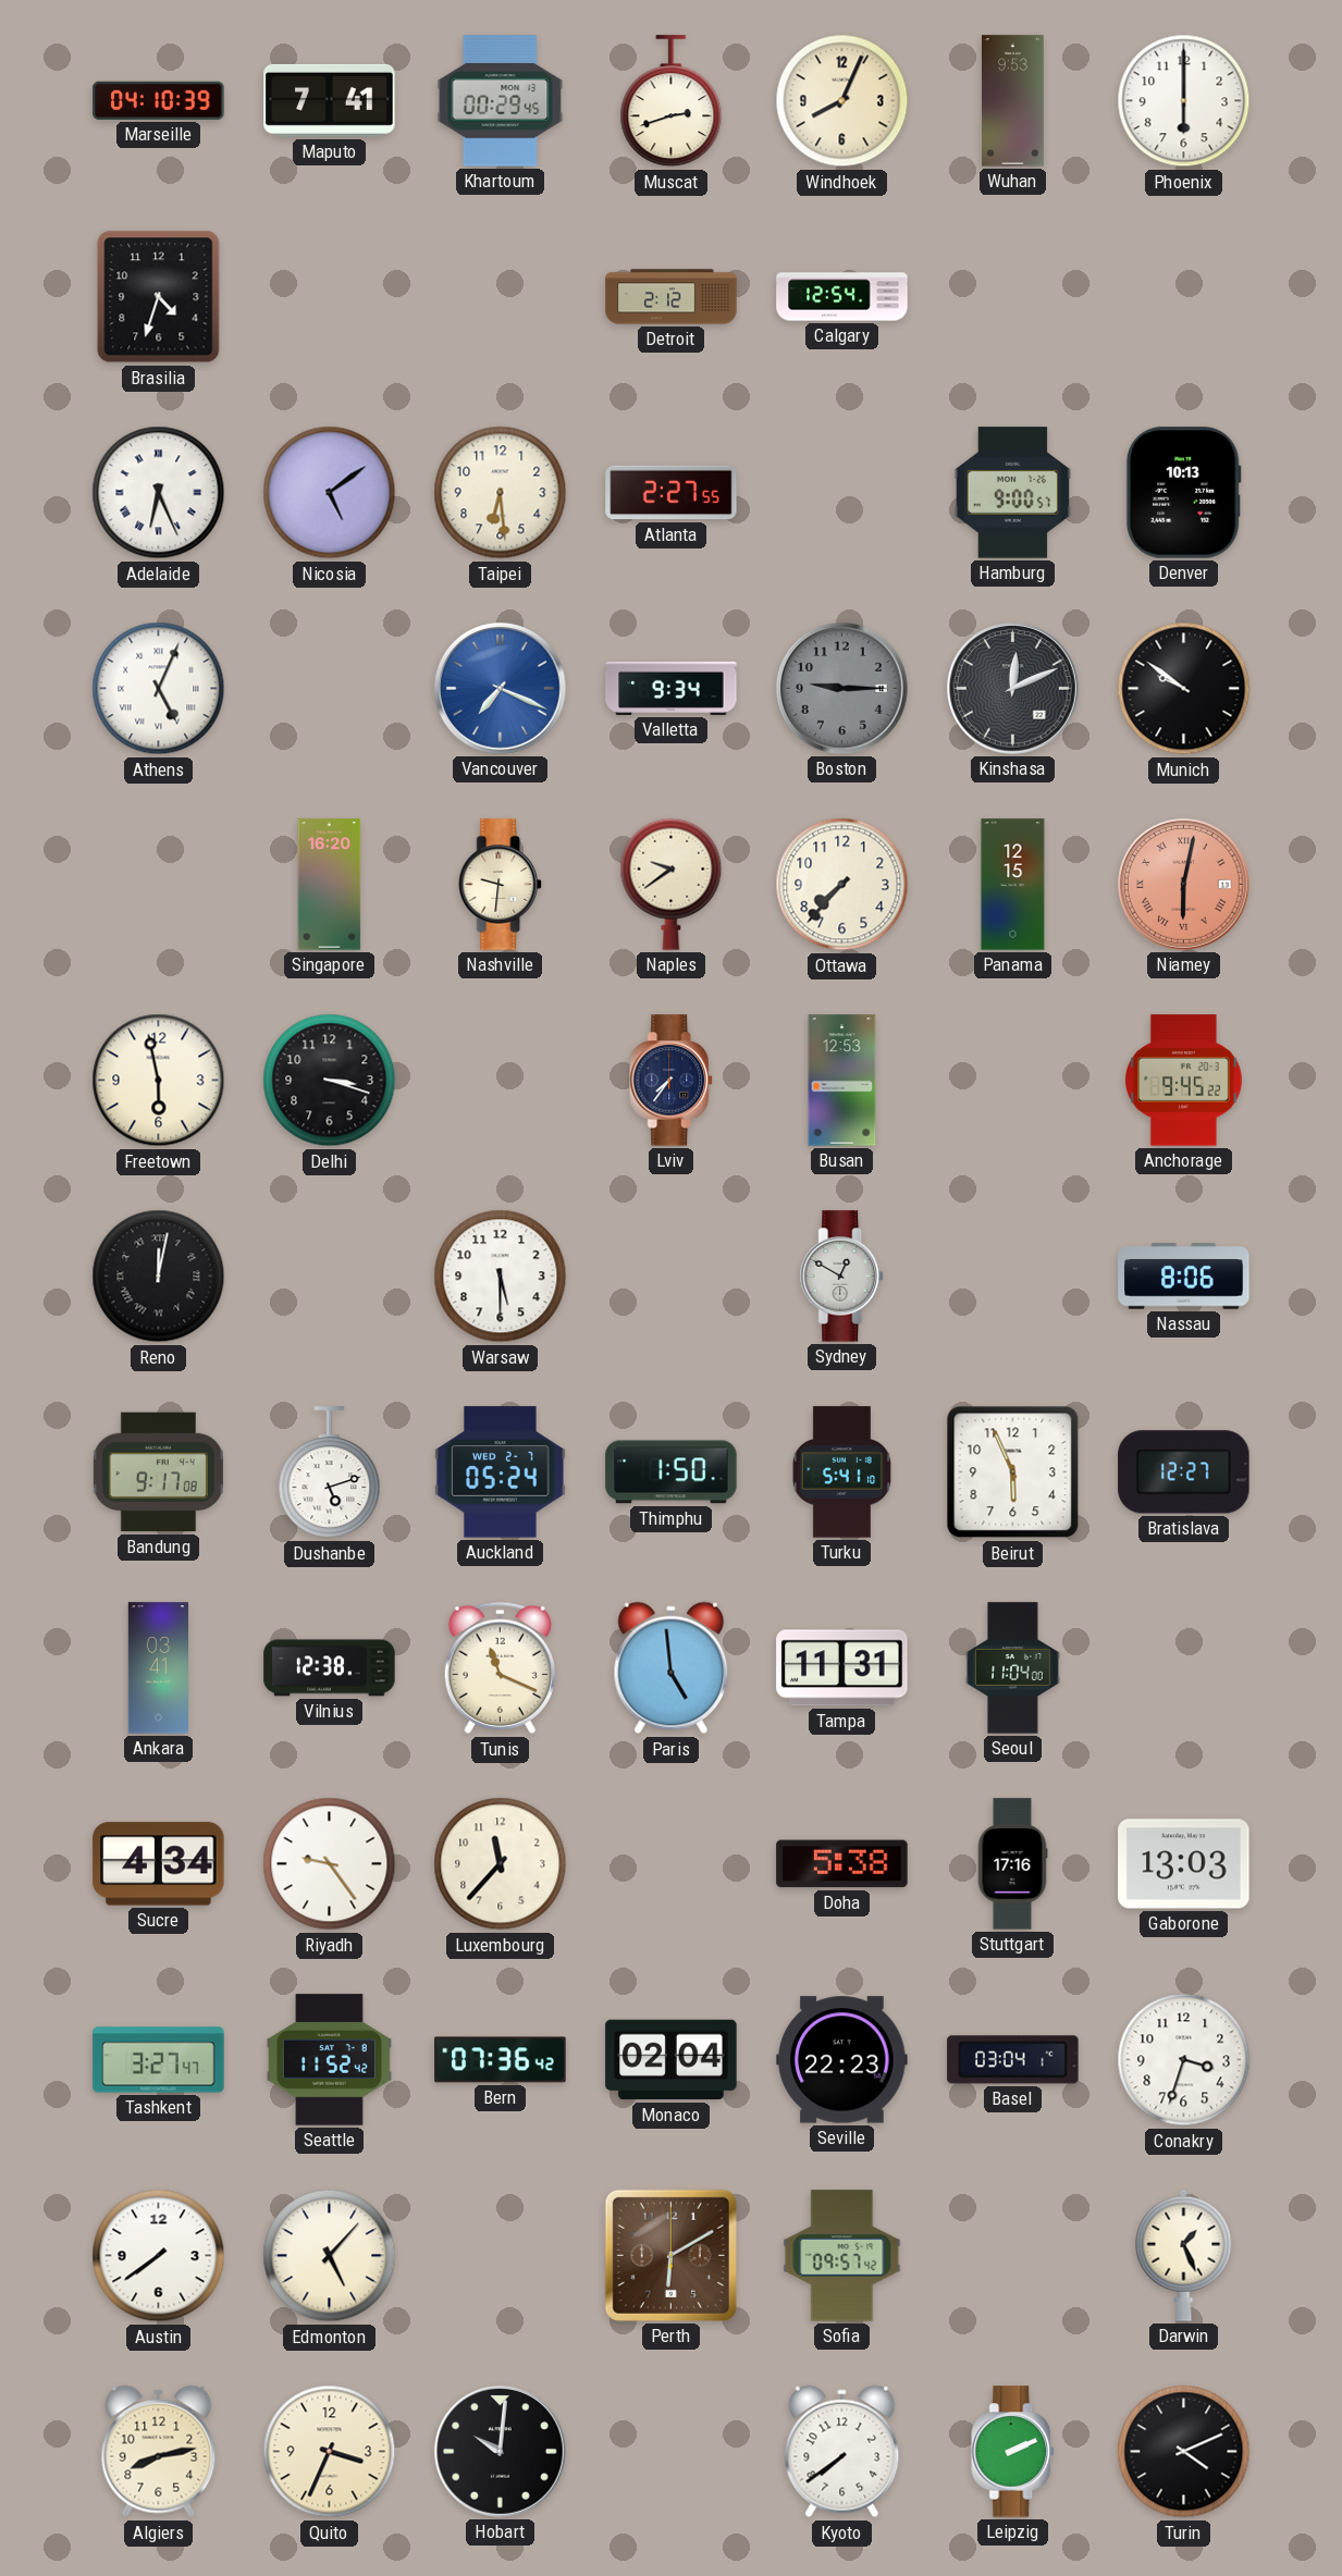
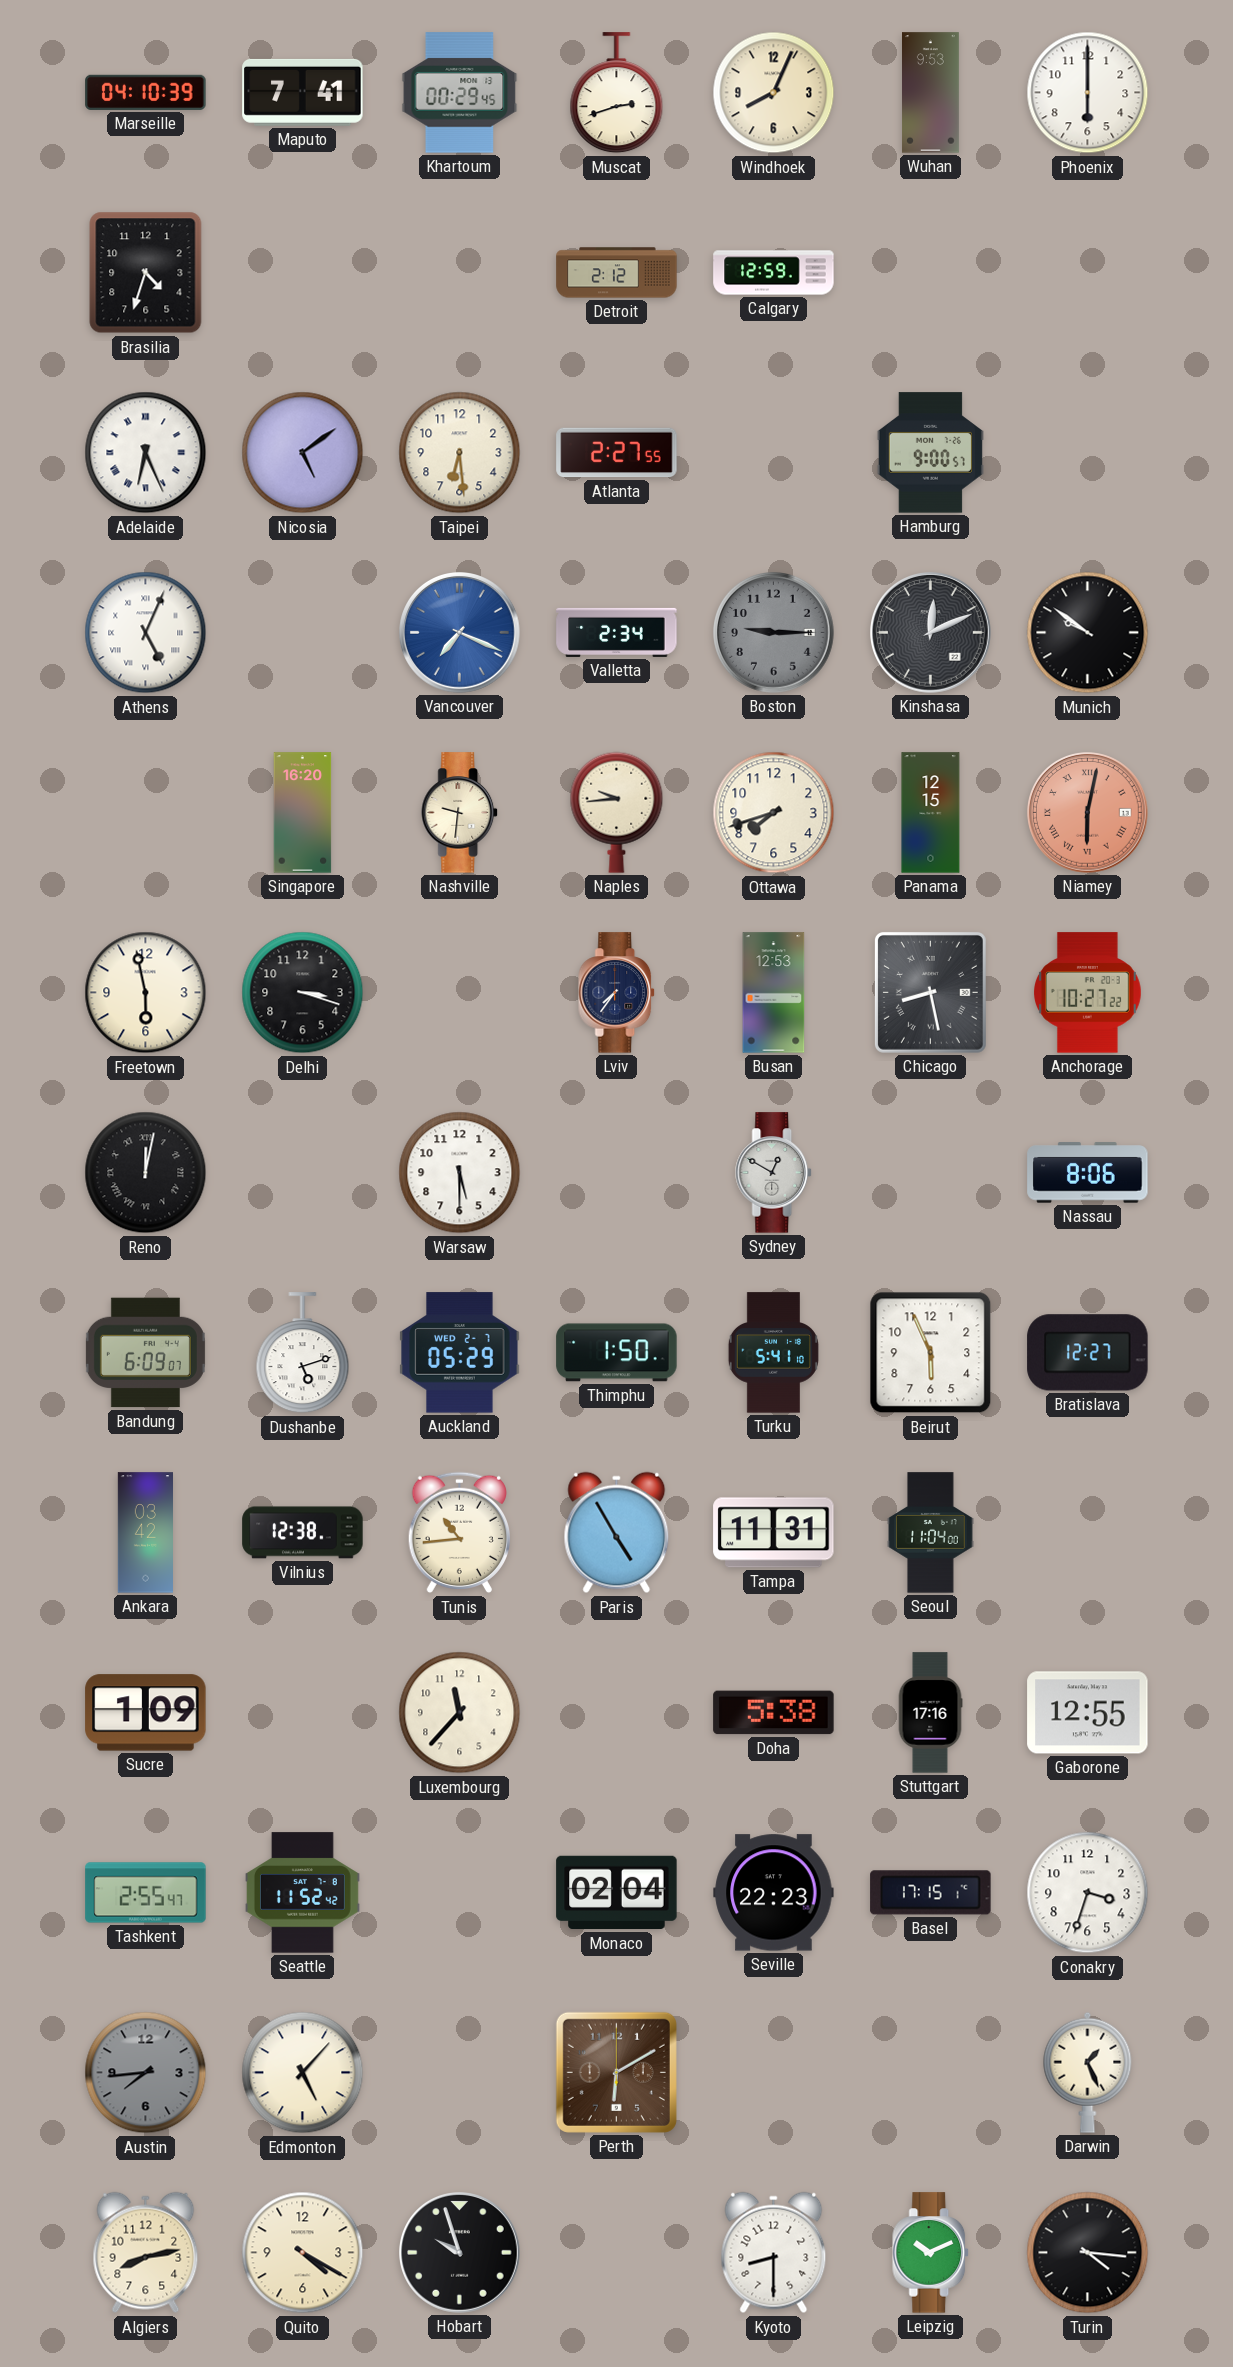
Calgary: 12:54 -> 12:59
Denver: 10:13 -> none
Valletta: 9:34 -> 2:34
Naples: 9:39 -> 9:44
Ottawa: 7:37 -> 7:42
Chicago: none -> 8:28
Anchorage: 9:45 -> 10:27
Bandung: 9:17 -> 6:09
Auckland: 05:24 -> 05:29
Ankara: 03:41 -> 03:42
Tunis: 11:19 -> 10:44
Paris: 4:59 -> 4:55
Sucre: 4:34 -> 1:09
Riyadh: 9:24 -> none
Gaborone: 13:03 -> 12:55
Tashkent: 3:27 -> 2:55
Bern: 07:36 -> none
Basel: 03:04 -> 17:15
Austin: 7:39 -> 7:44
Austin dial: white -> grey
Sofia: 09:57 -> none
Quito: 3:34 -> 4:20
Hobart: 10:01 -> 9:57
Kyoto: 7:39 -> 8:30
Leipzig: 2:11 -> 10:11
Turin: 4:11 -> 4:16
